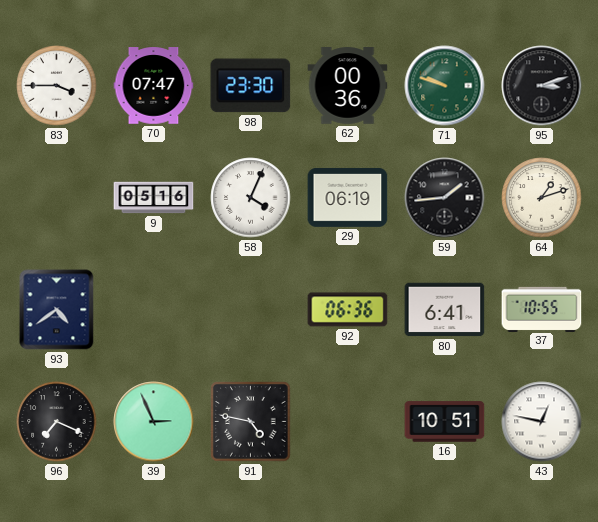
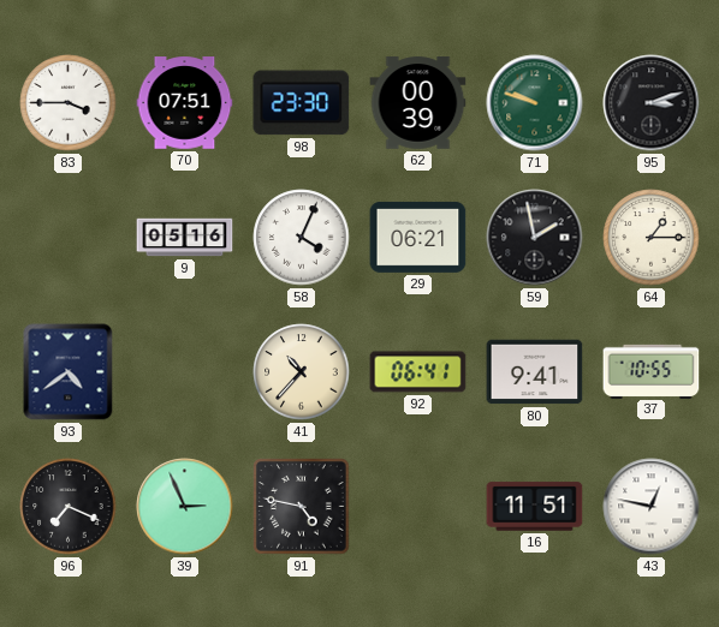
70: 07:47 -> 07:51
62: 00:36 -> 00:39
29: 06:19 -> 06:21
59: 1:44 -> 1:58
64: 1:12 -> 1:15
41: none -> 10:37
92: 06:36 -> 06:41
80: 6:41 -> 9:41
16: 10:51 -> 11:51
